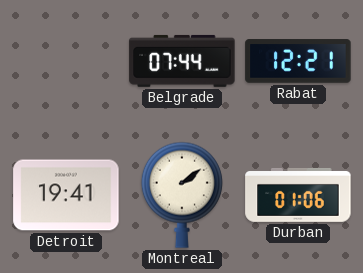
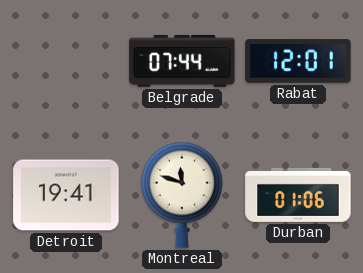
Rabat: 12:21 -> 12:01
Montreal: 2:09 -> 11:48
